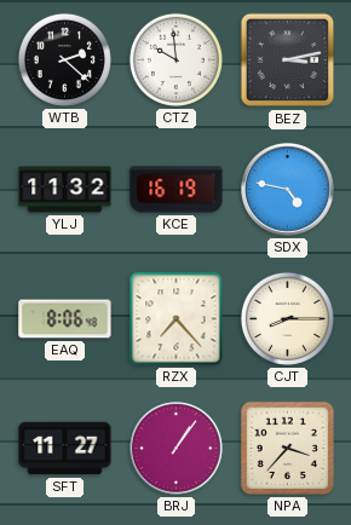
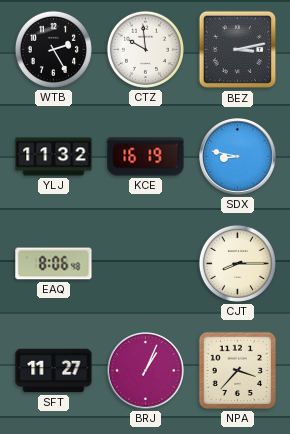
WTB: 2:22 -> 2:25
SDX: 4:47 -> 8:47
RZX: 7:23 -> none
BRJ: 1:06 -> 1:04
